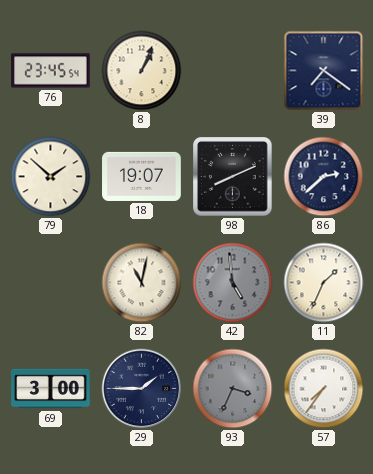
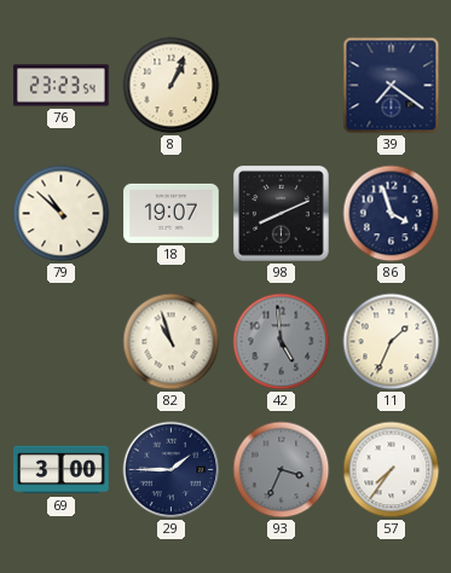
76: 23:45 -> 23:23
79: 1:52 -> 10:52
86: 2:38 -> 3:57
82: 11:02 -> 10:57
